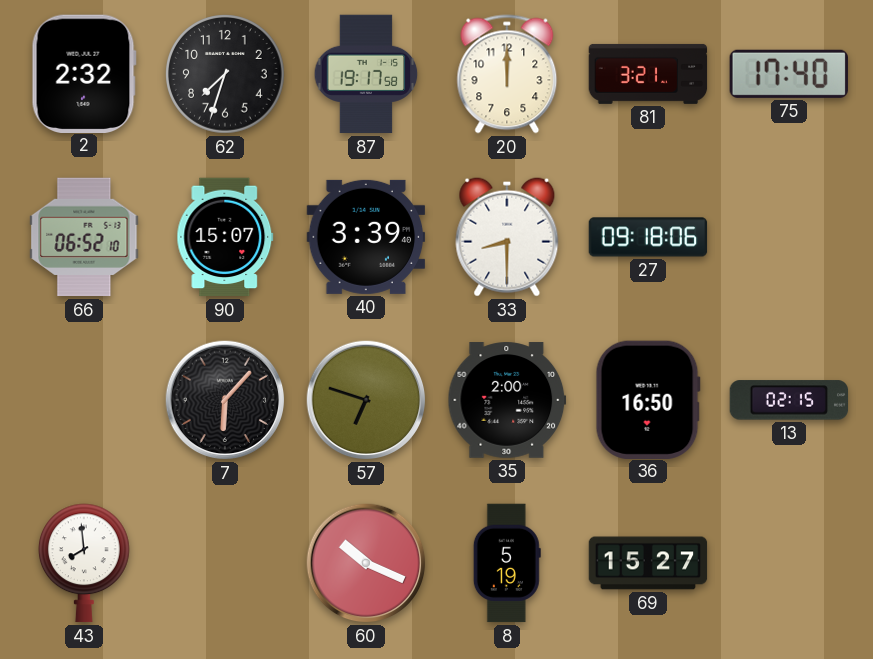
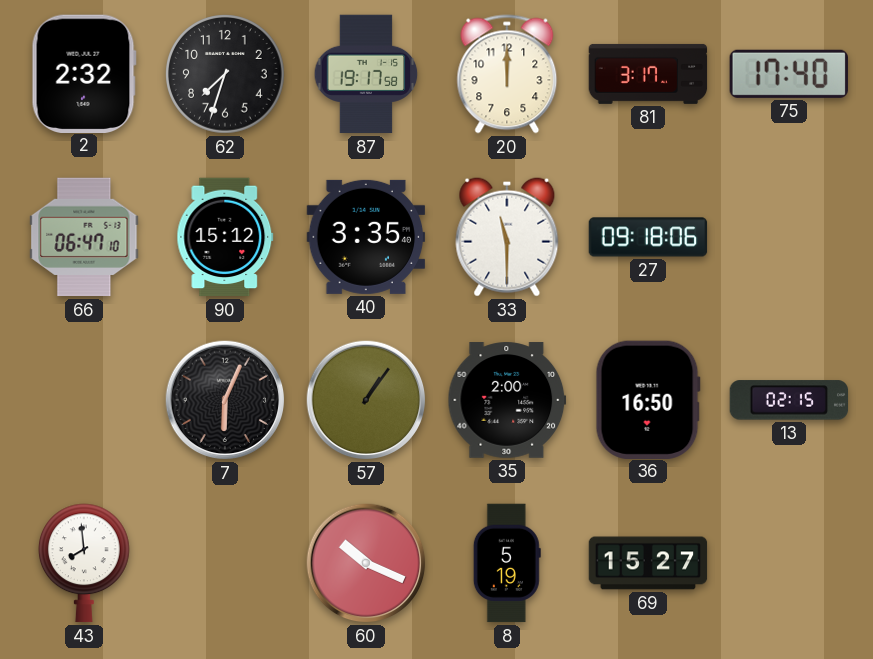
81: 3:21 -> 3:17
66: 06:52 -> 06:47
90: 15:07 -> 15:12
40: 3:39 -> 3:35
33: 8:30 -> 11:30
7: 6:07 -> 6:04
57: 6:48 -> 1:06
